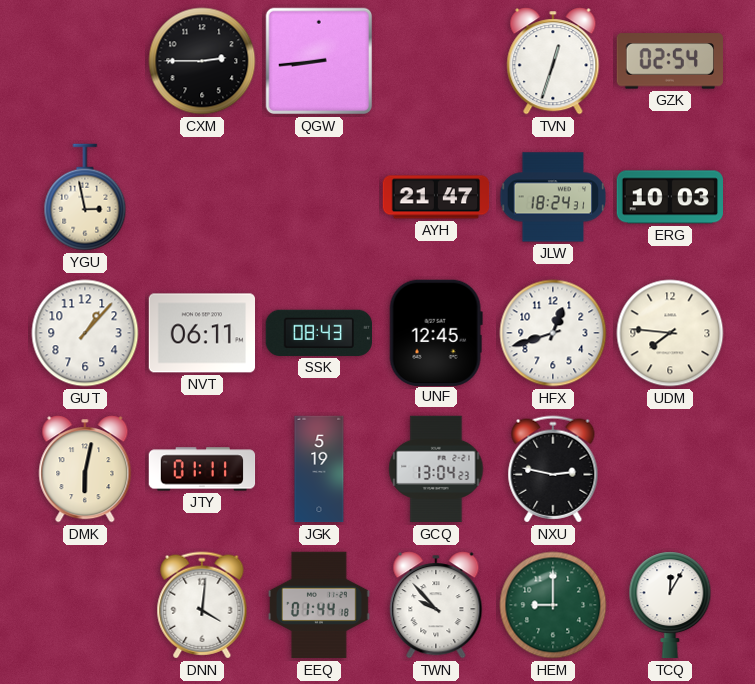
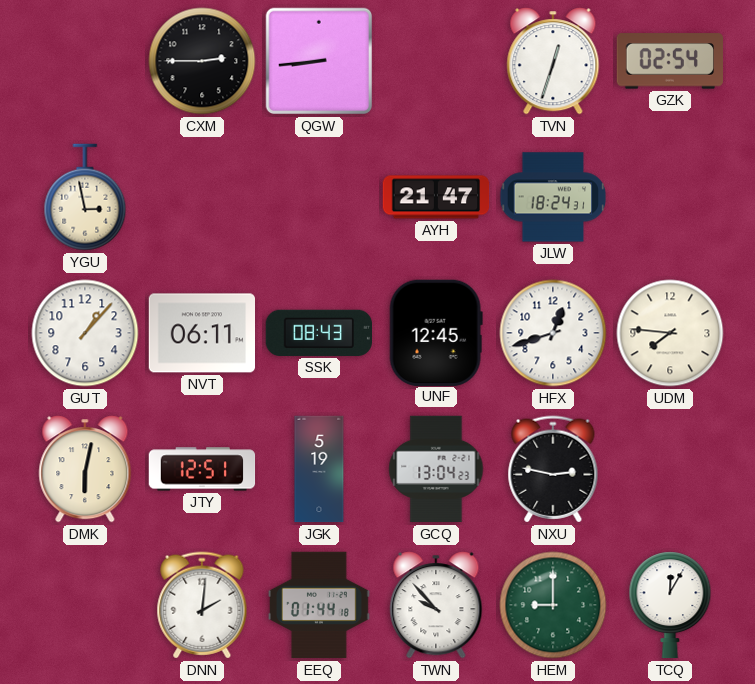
ERG: 10:03 -> none
JTY: 01:11 -> 12:51
DNN: 4:01 -> 2:01
